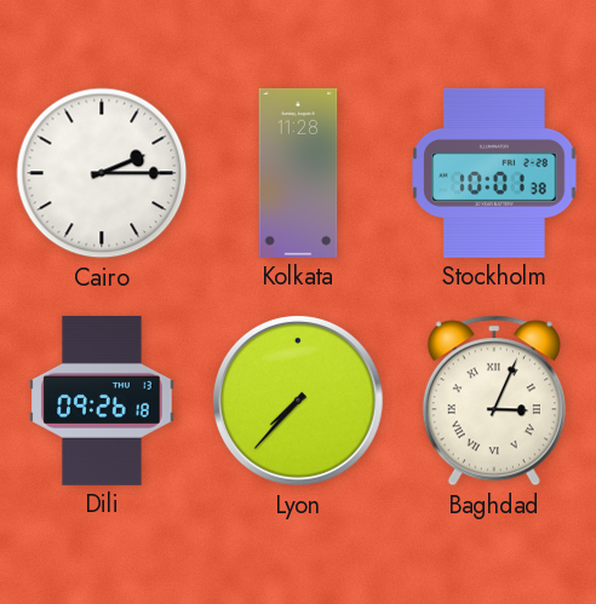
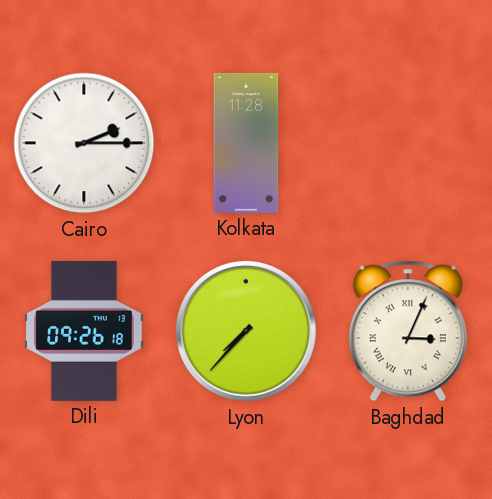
Stockholm: 10:01 -> none
